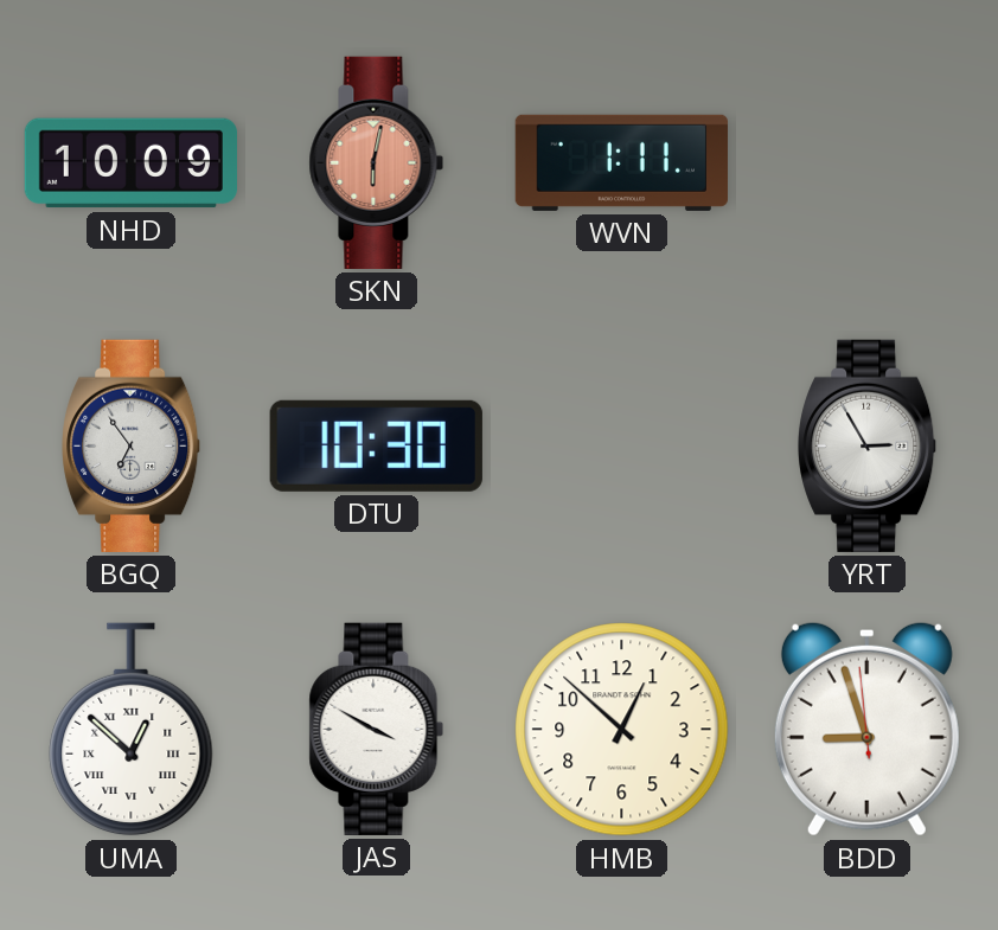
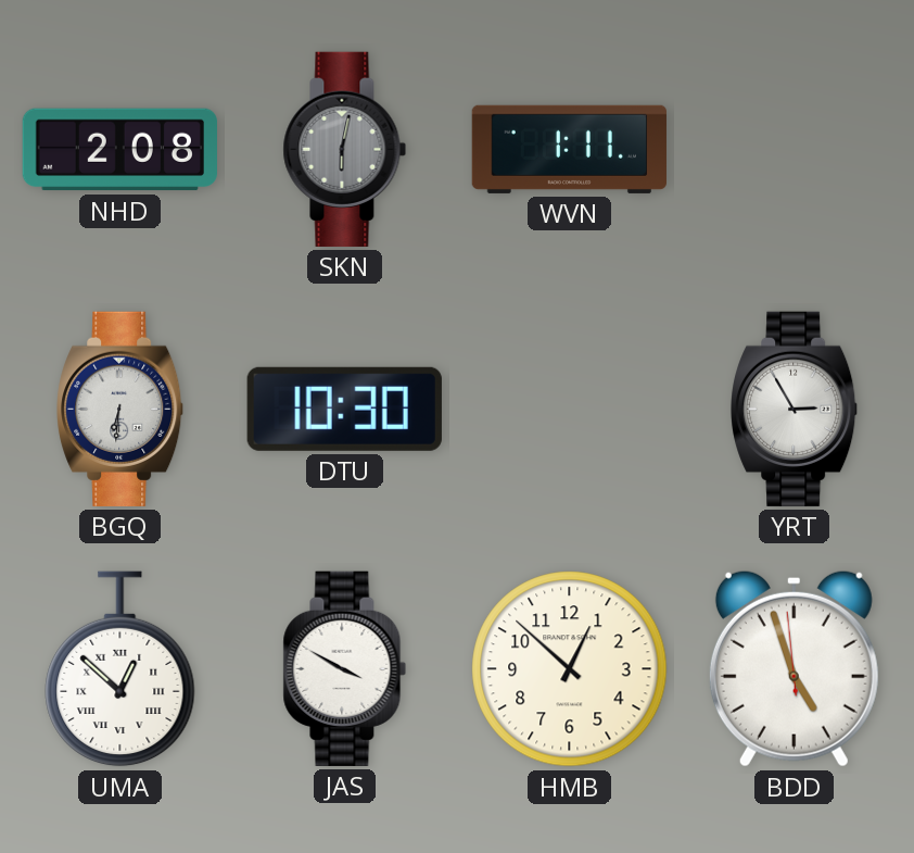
NHD: 10:09 -> 2:08
SKN dial: salmon -> grey
BGQ: 6:54 -> 6:31
BDD: 8:56 -> 4:56
